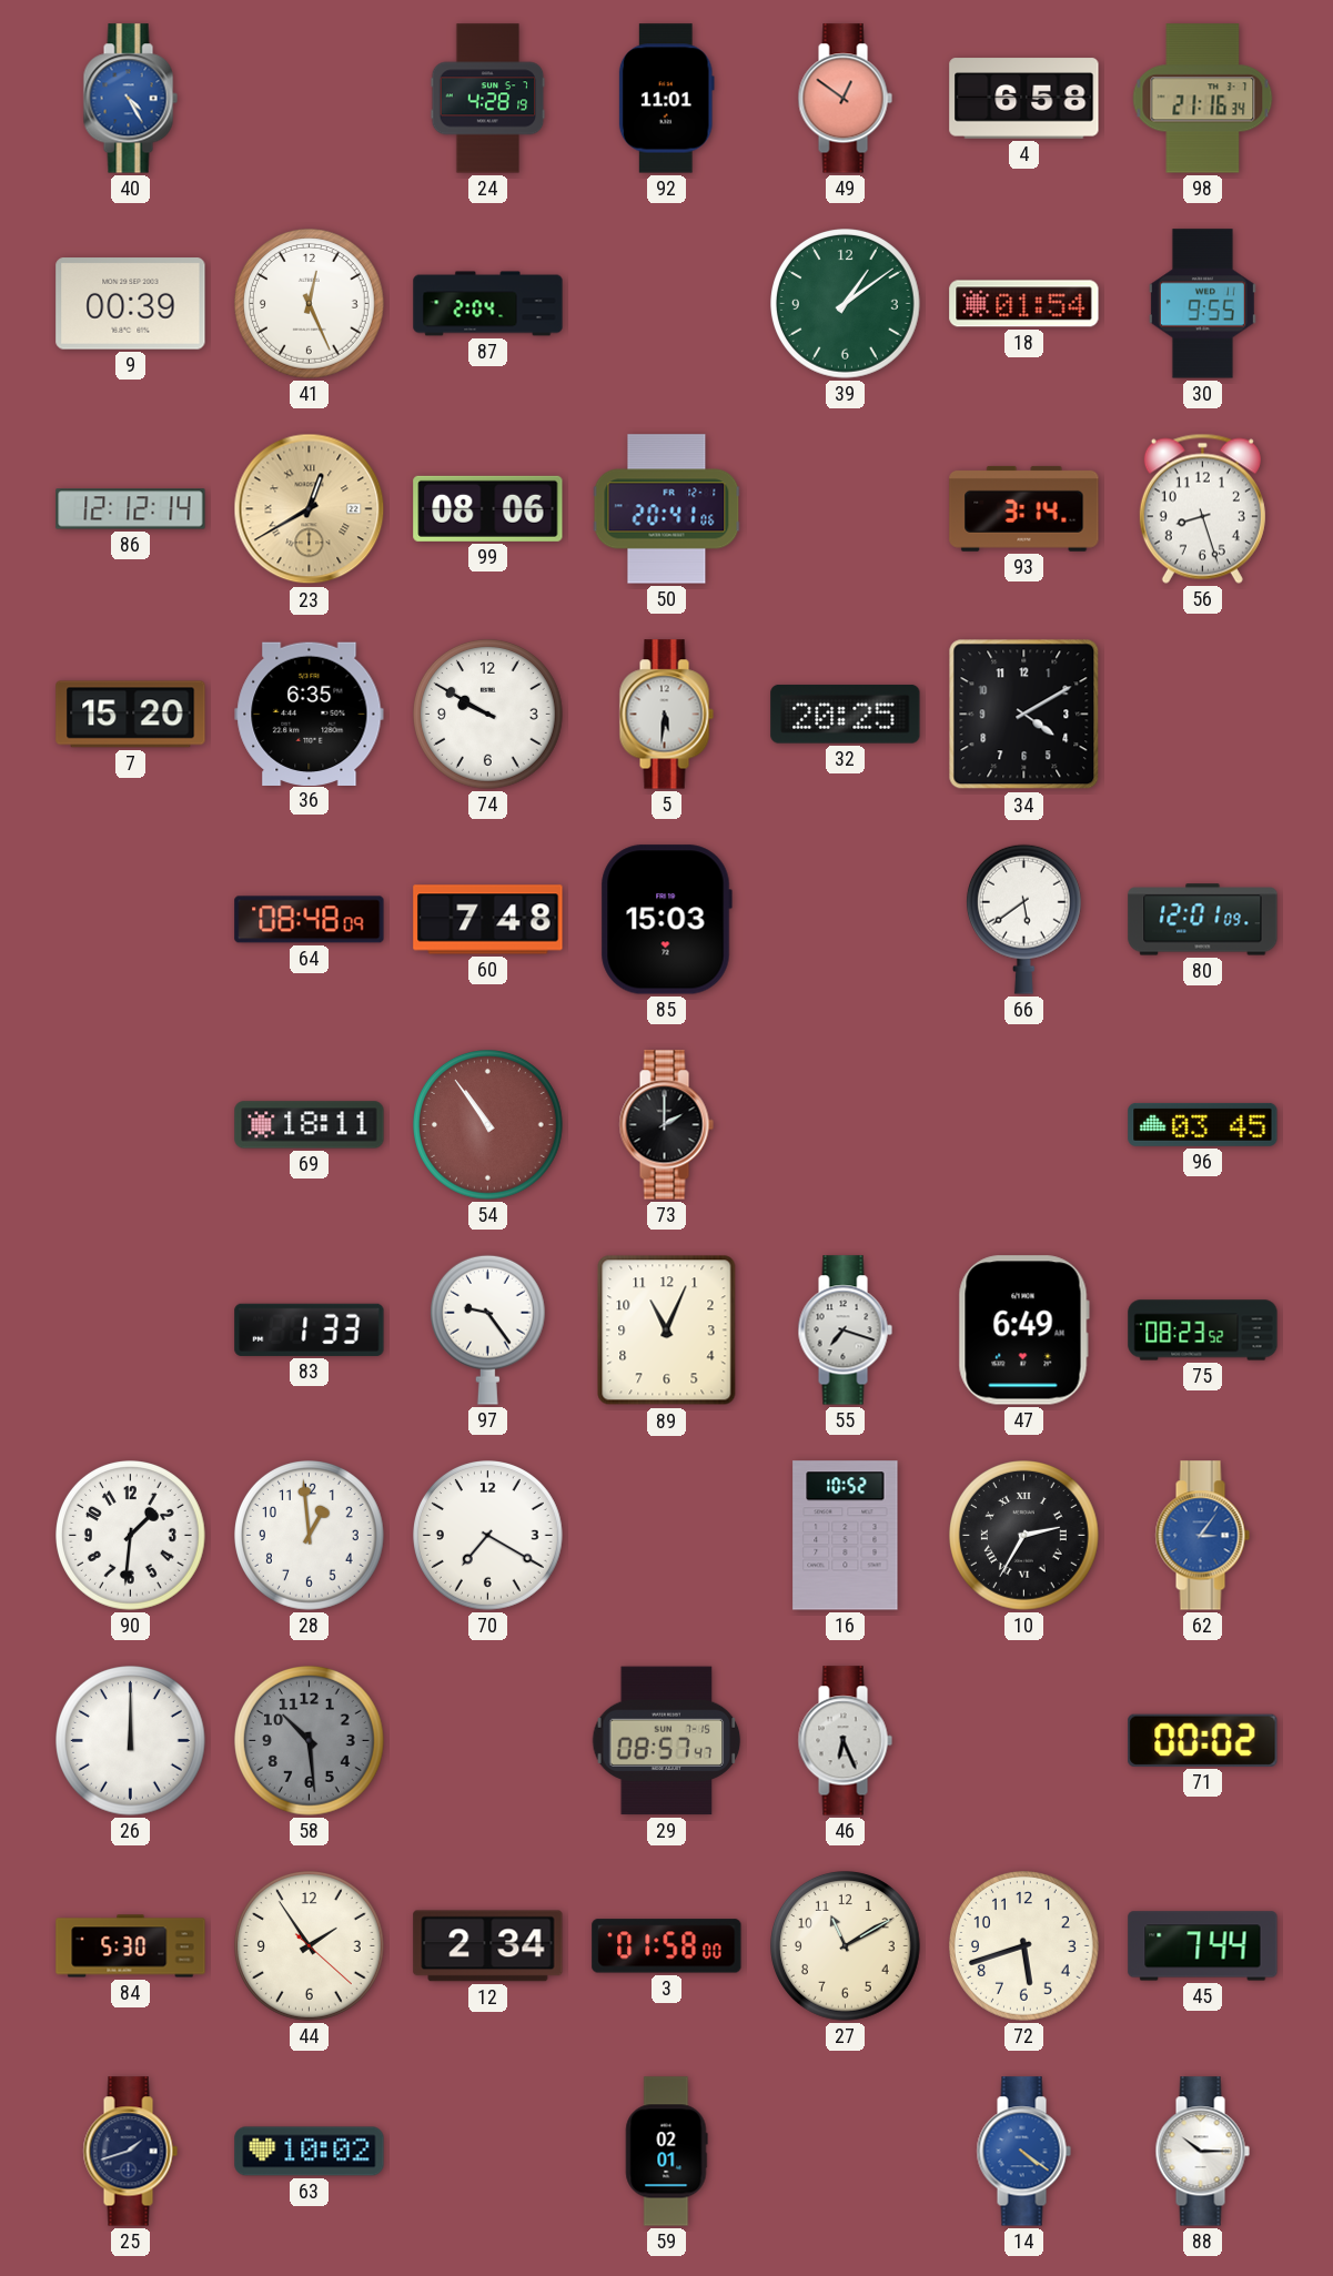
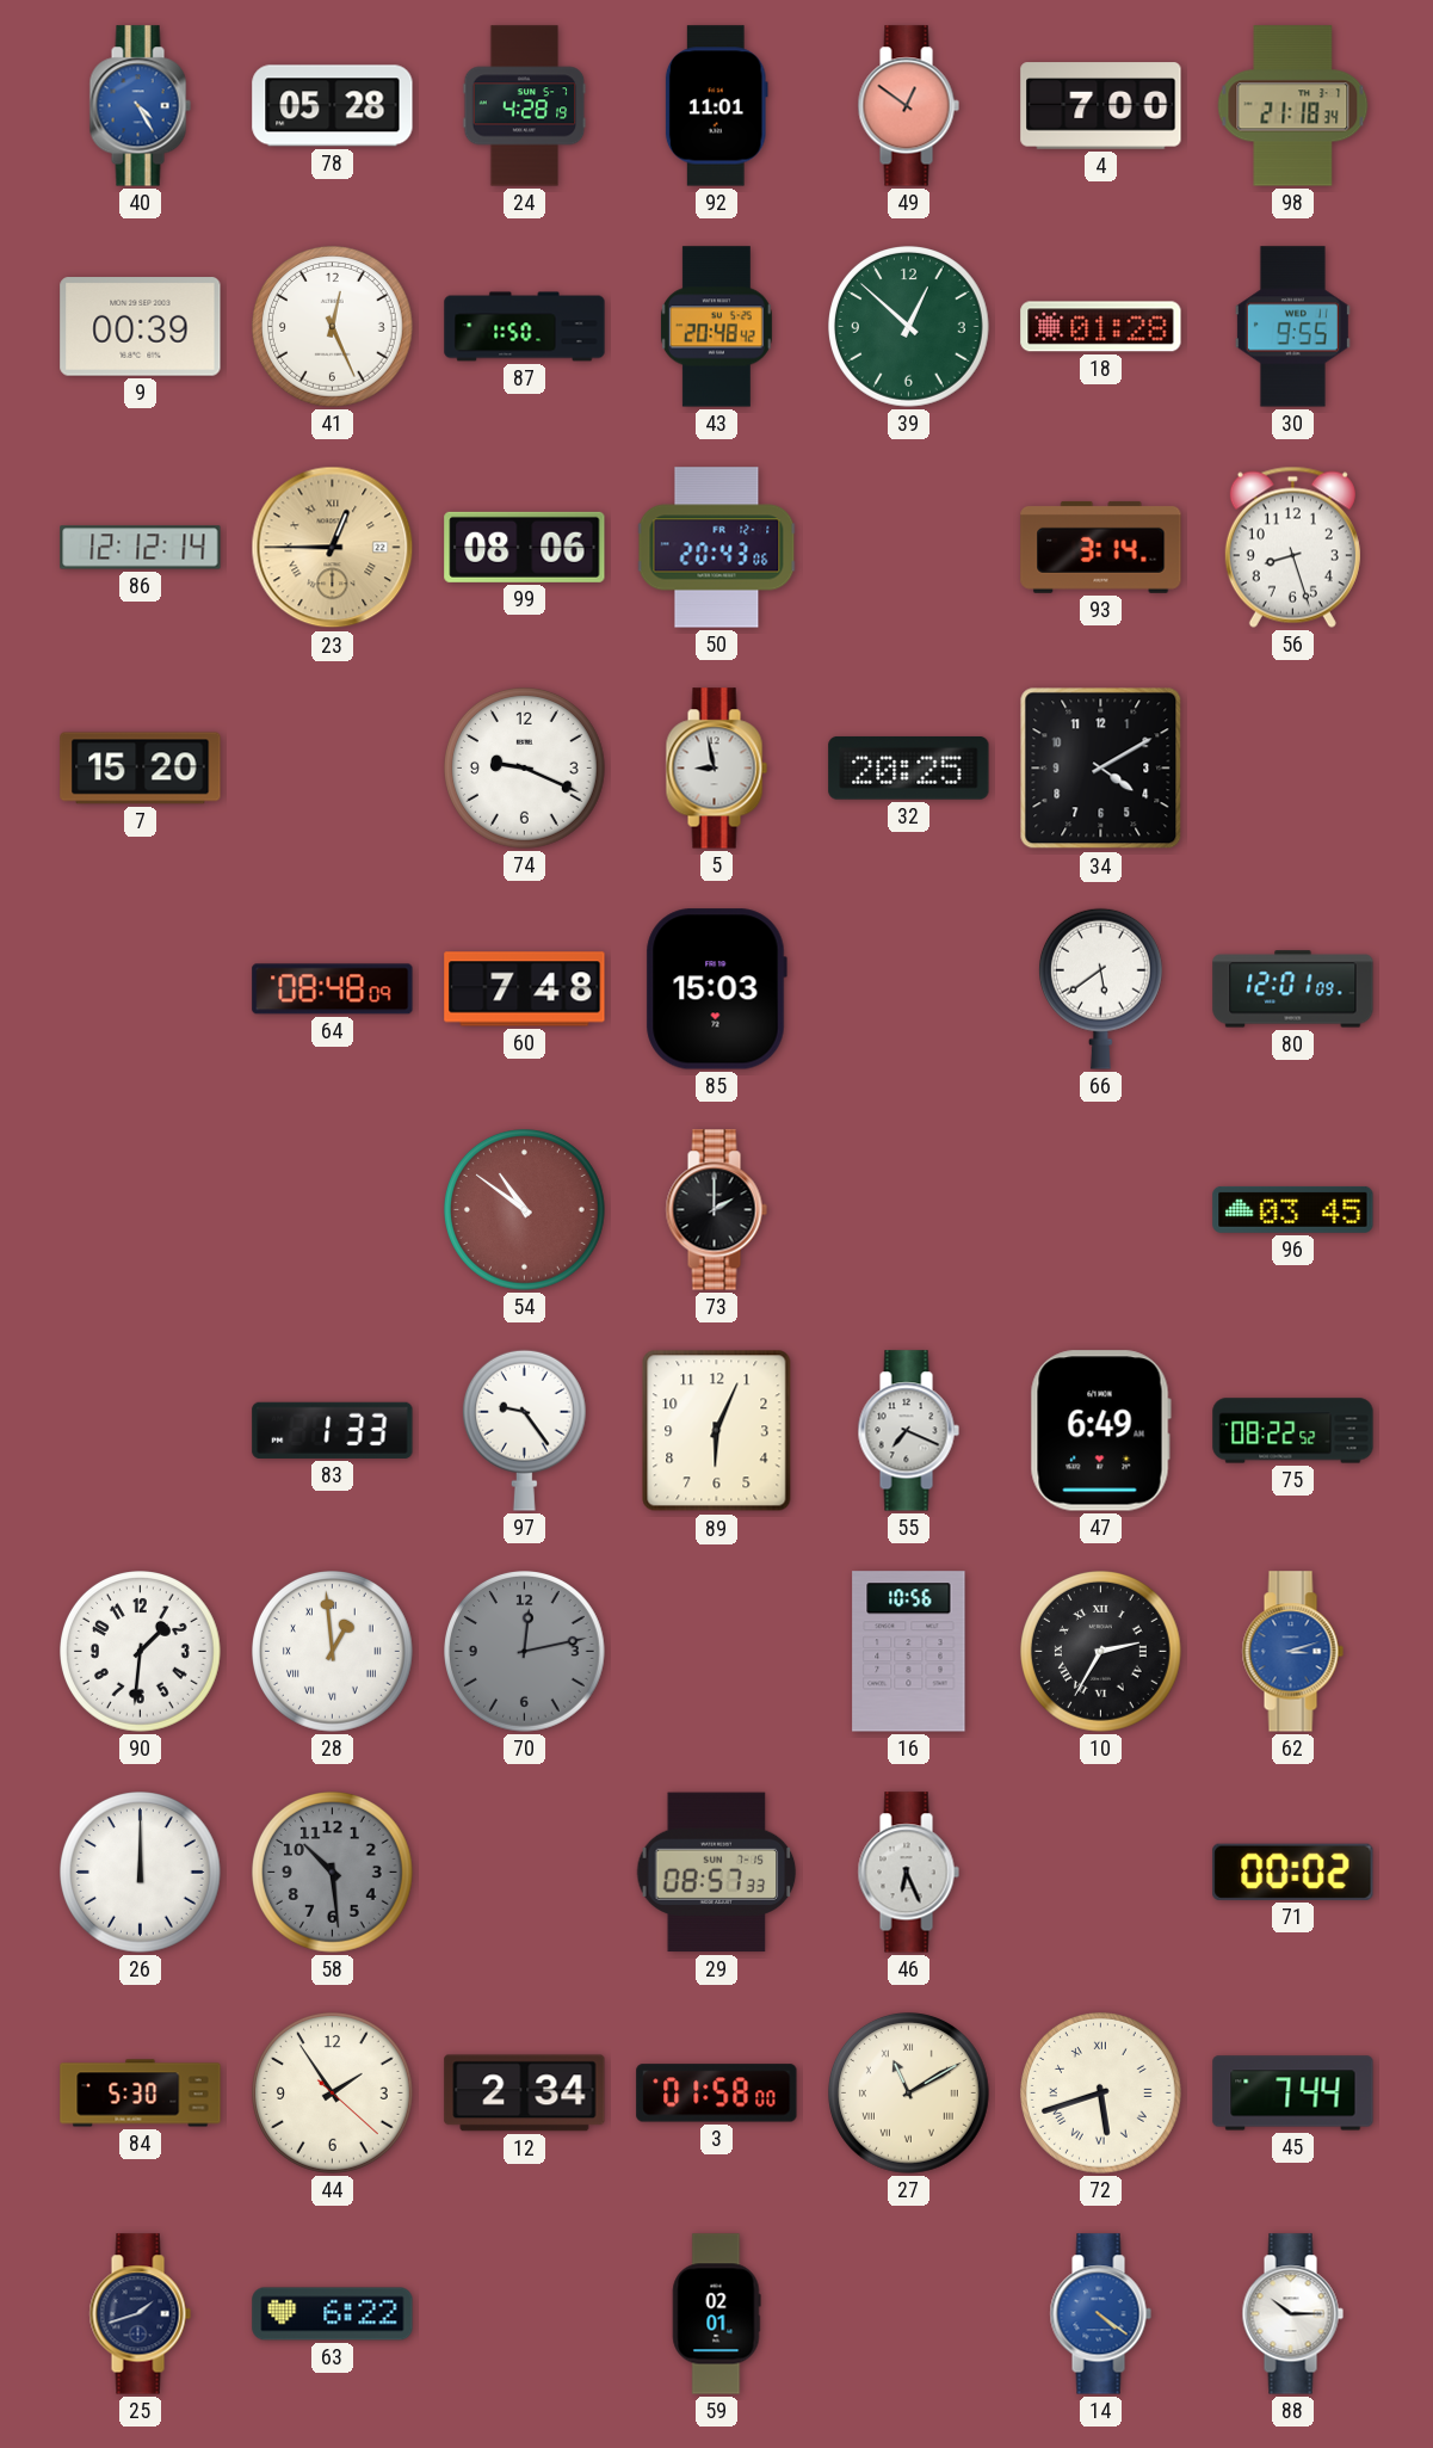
78: none -> 05:28
4: 6:58 -> 7:00
98: 21:16 -> 21:18
87: 2:04 -> 1:50
43: none -> 20:48
39: 1:09 -> 12:52
18: 01:54 -> 01:28
23: 12:40 -> 12:45
50: 20:41 -> 20:43
36: 6:35 -> none
74: 9:50 -> 9:19
5: 5:31 -> 8:58
69: 18:11 -> none
54: 10:54 -> 10:51
89: 11:04 -> 6:04
55: 7:18 -> 7:19
75: 08:23 -> 08:22
28 numerals: Arabic -> Roman
70: 7:20 -> 12:13
70 dial: white -> grey
16: 10:52 -> 10:56
62: 3:06 -> 3:12
29: 08:57:47 -> 08:57:33
27 numerals: Arabic -> Roman
72 numerals: Arabic -> Roman
63: 10:02 -> 6:22
